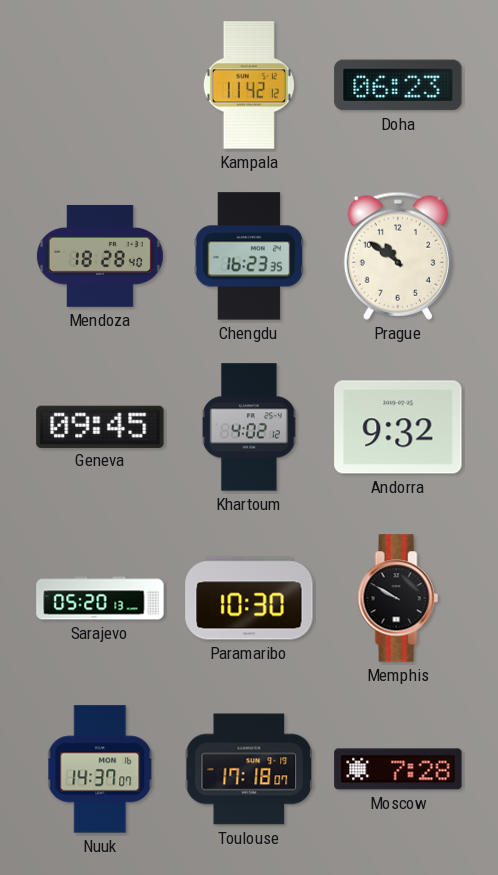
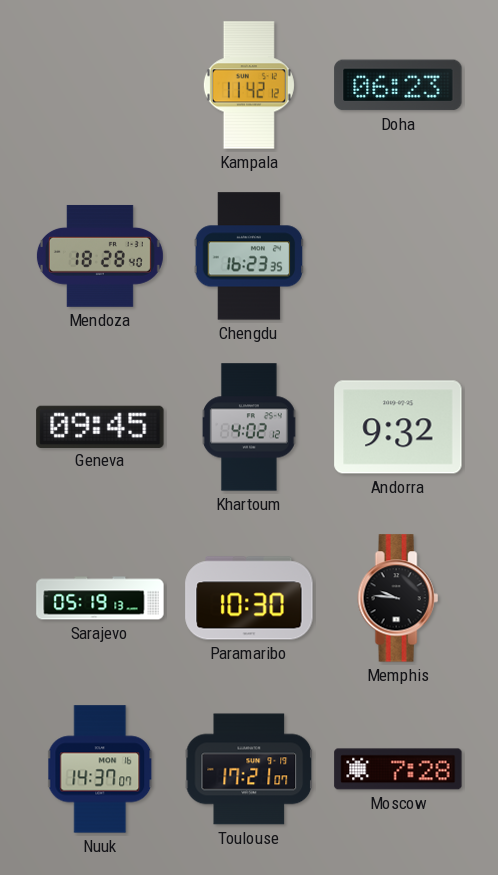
Prague: 10:51 -> none
Sarajevo: 05:20 -> 05:19
Memphis: 9:50 -> 9:46
Toulouse: 17:18 -> 17:21
